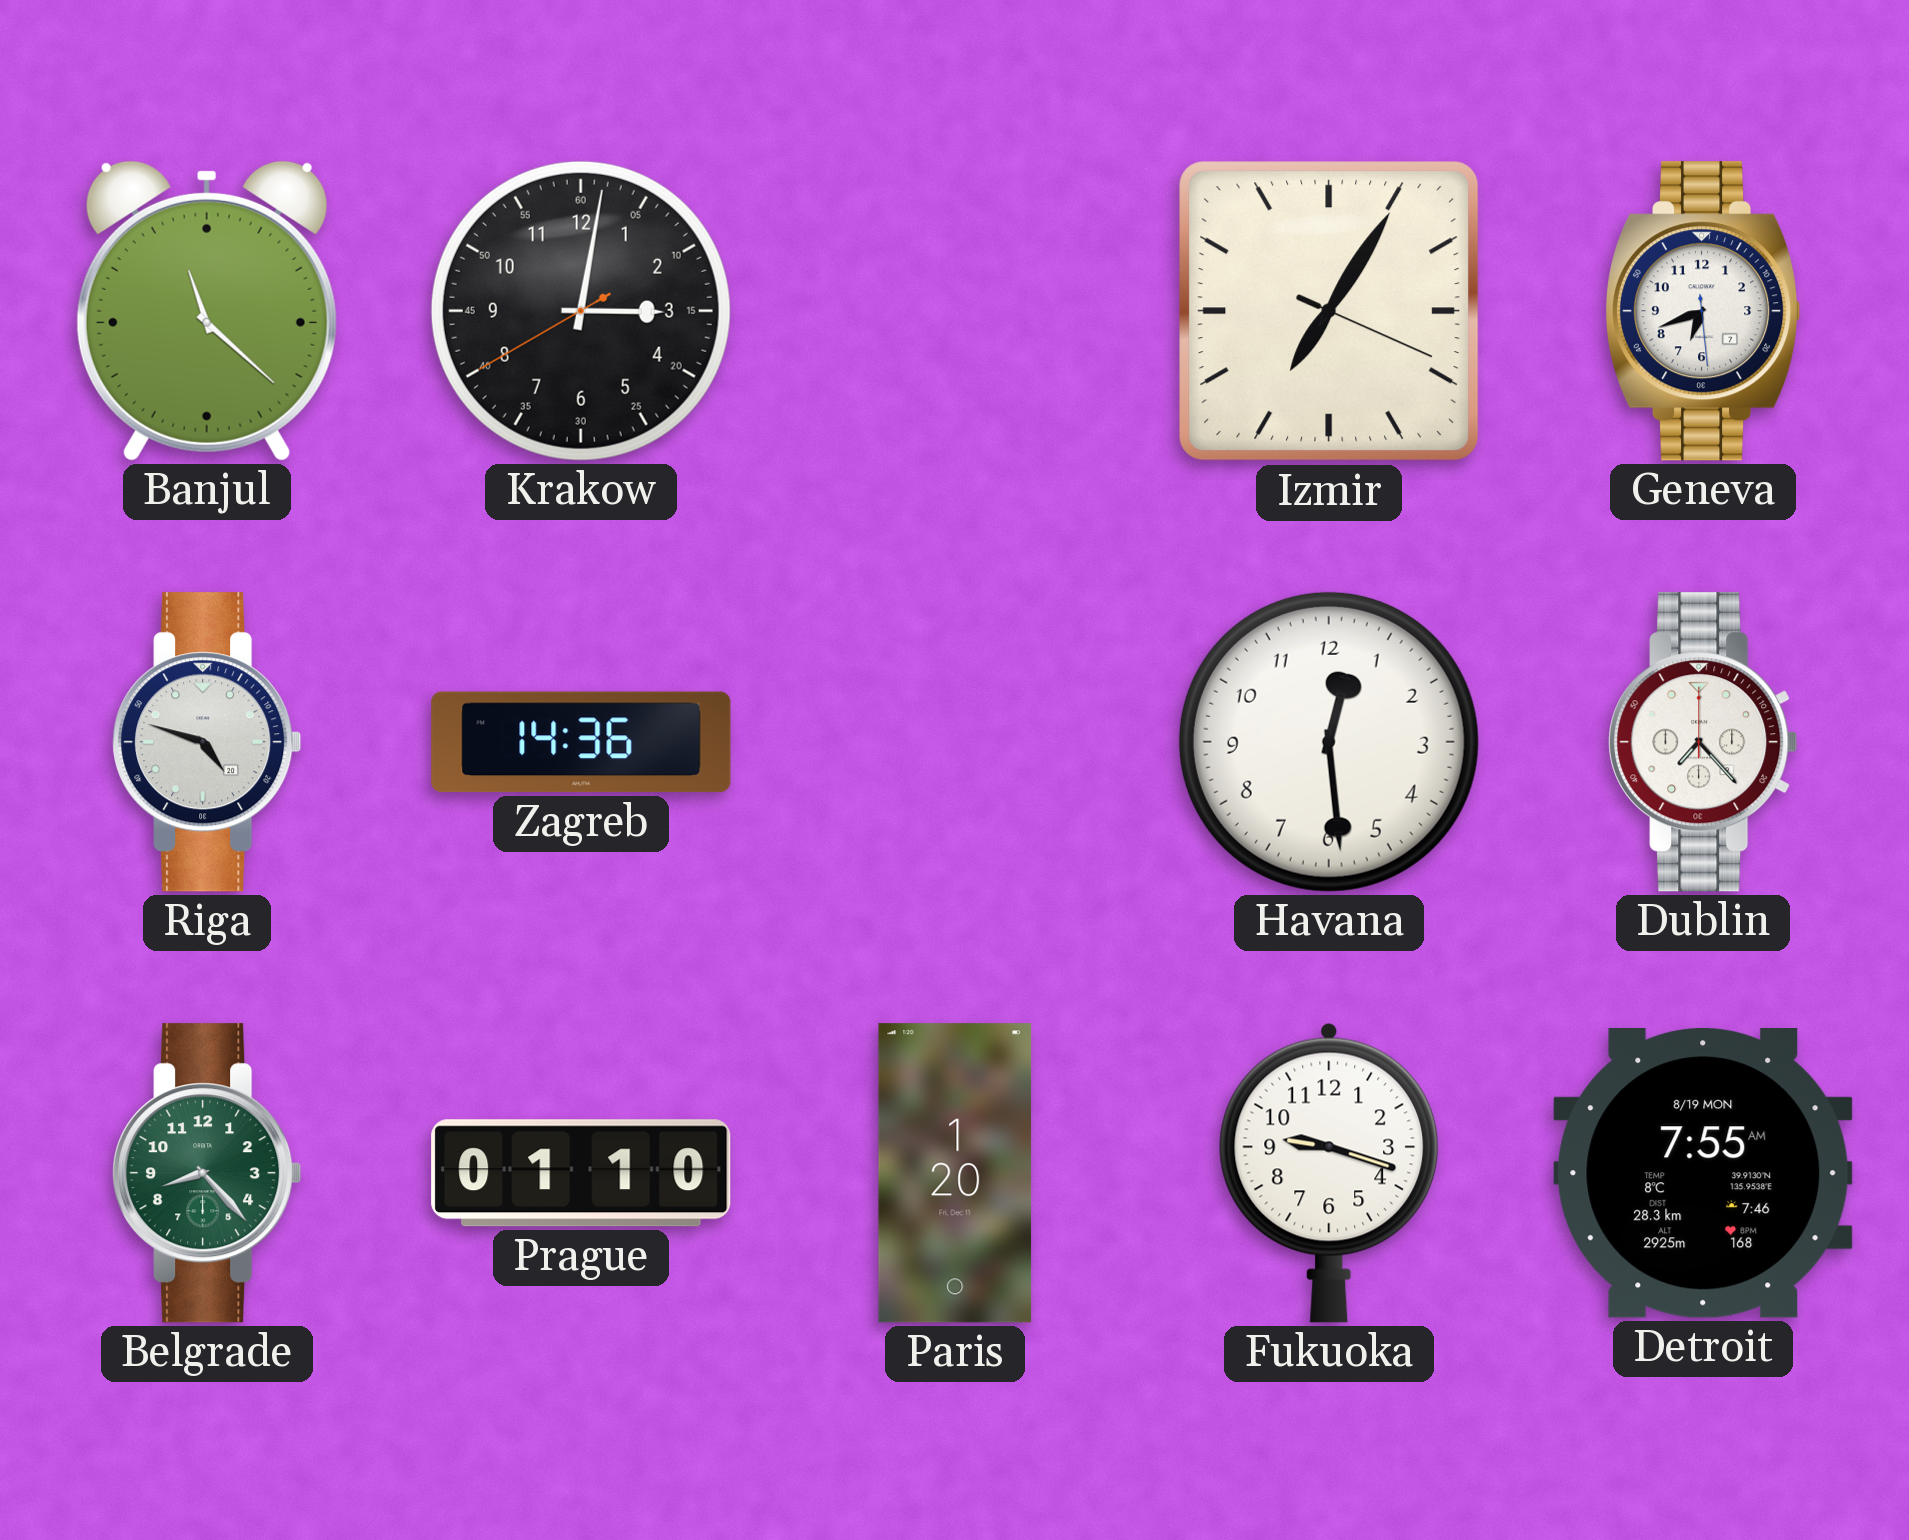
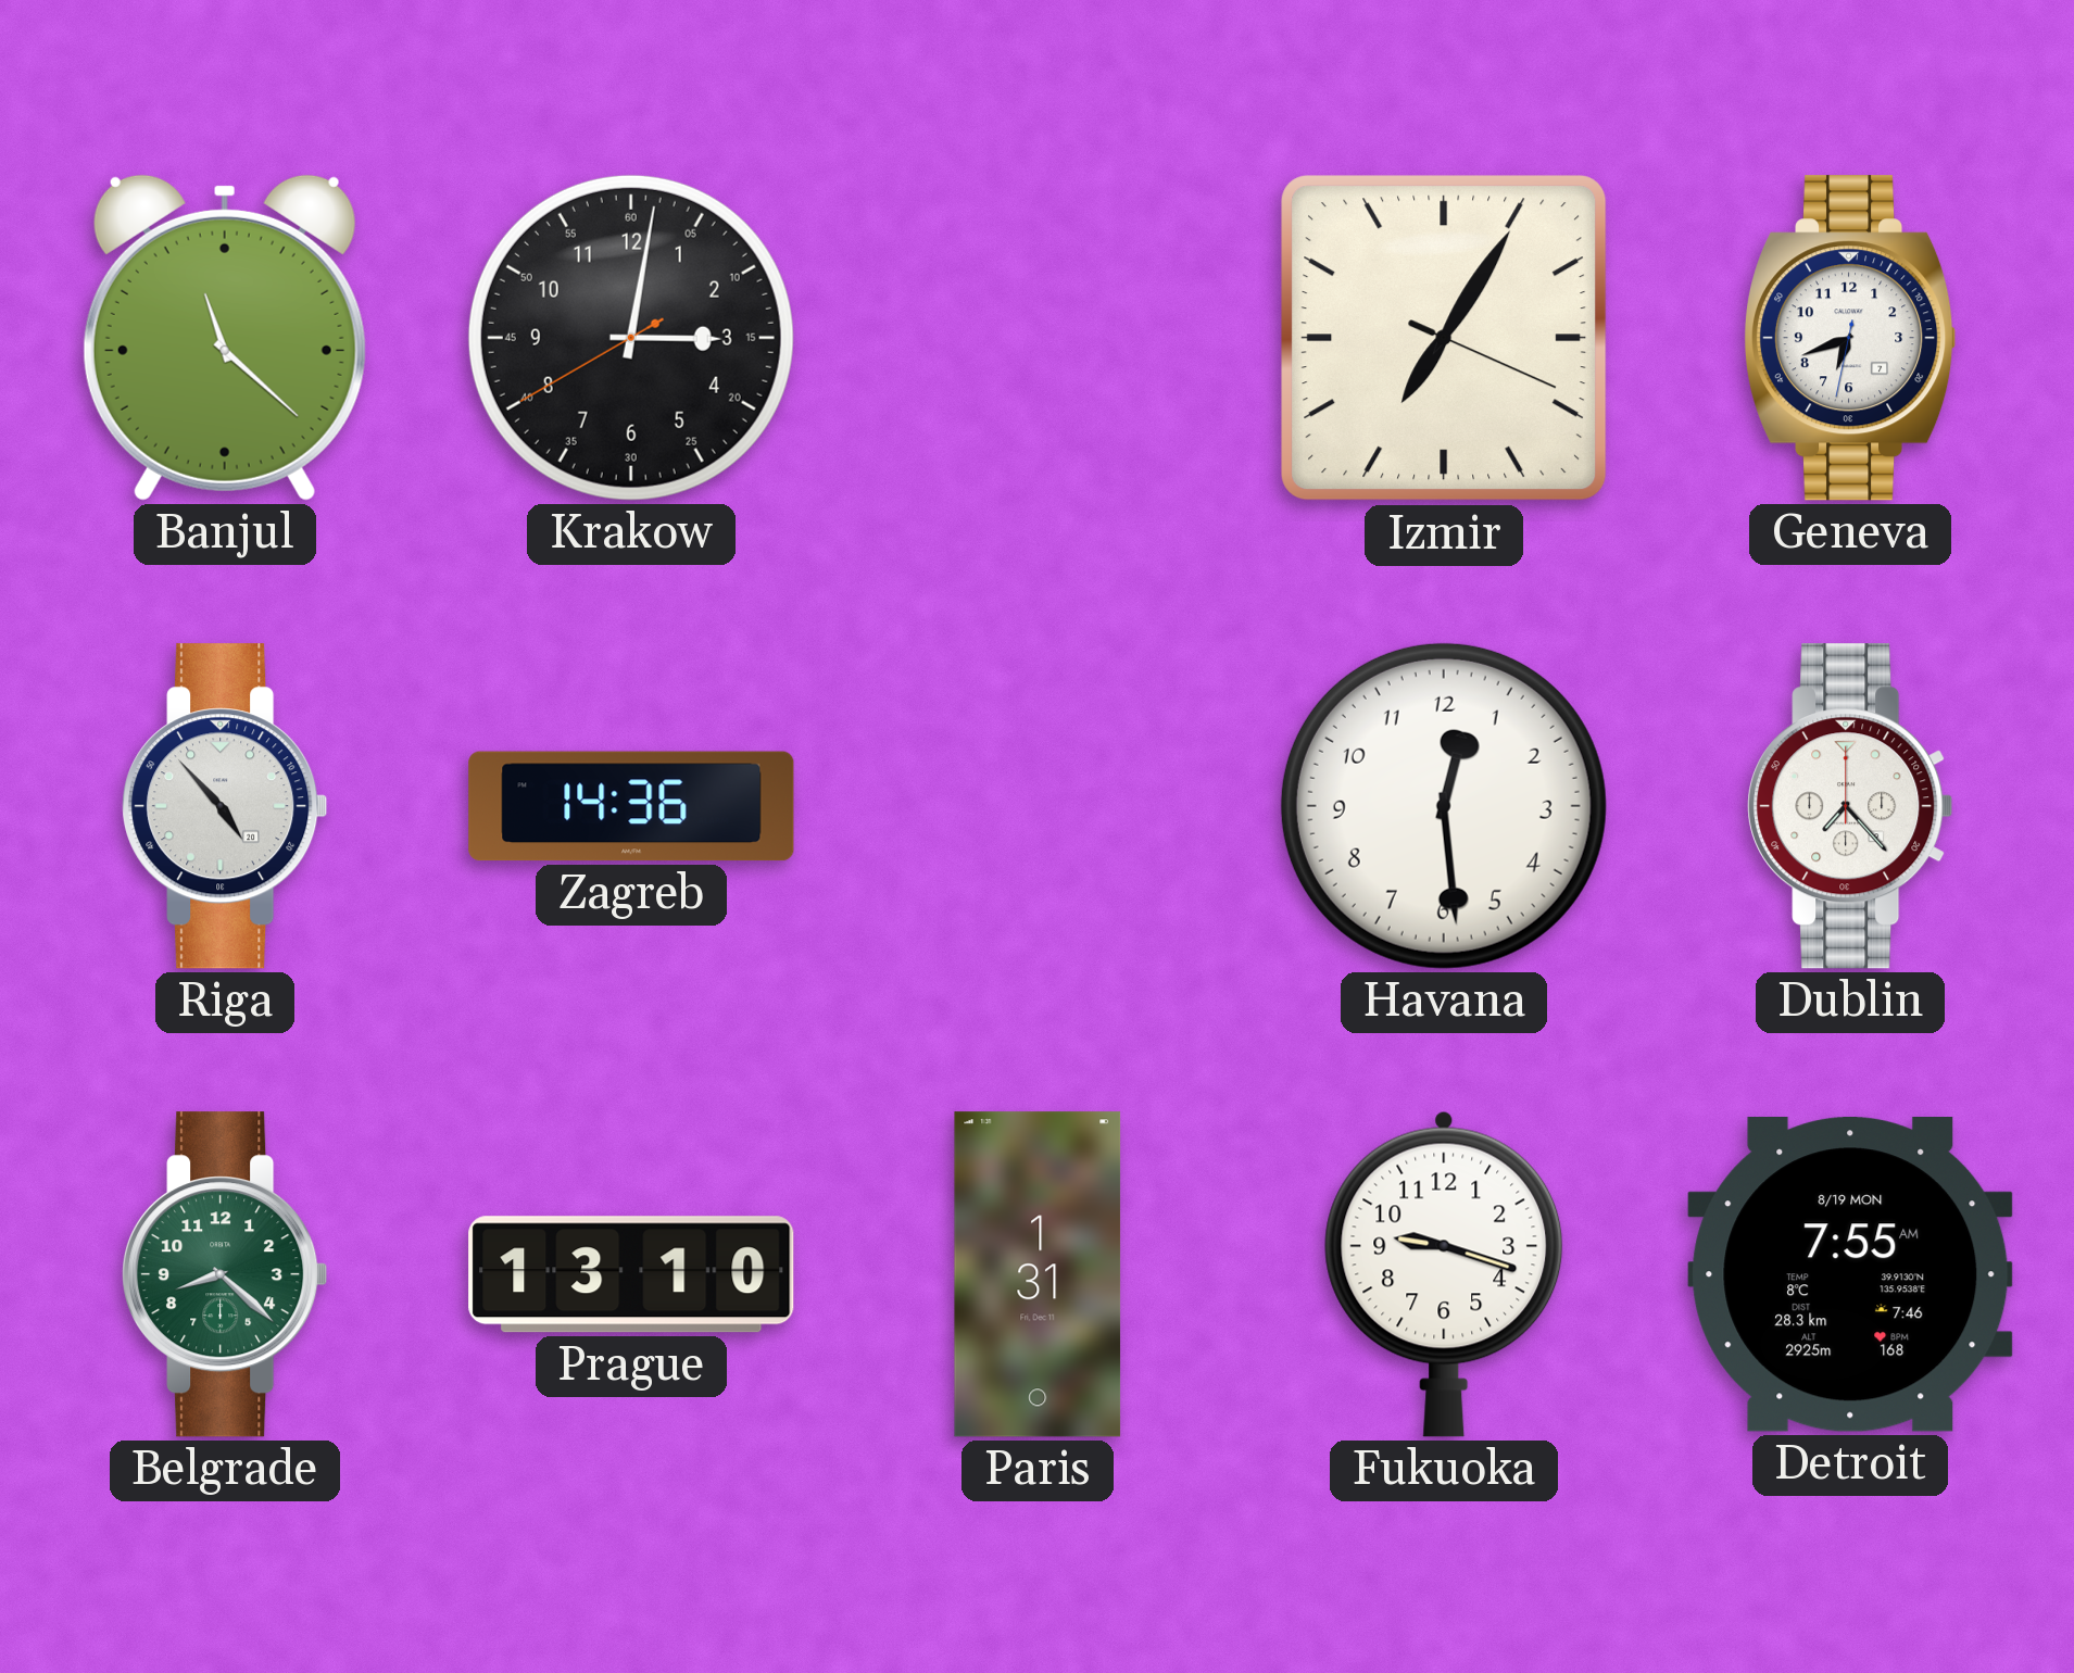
Geneva: 6:41:29 -> 6:41:32
Riga: 4:48 -> 4:53
Belgrade: 8:23 -> 8:22
Prague: 01:10 -> 13:10
Paris: 1:20 -> 1:31
